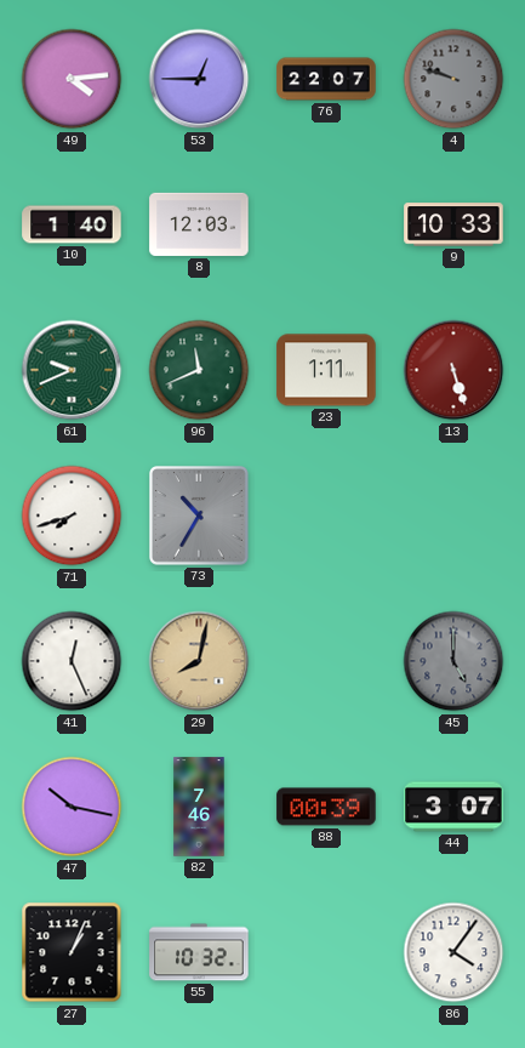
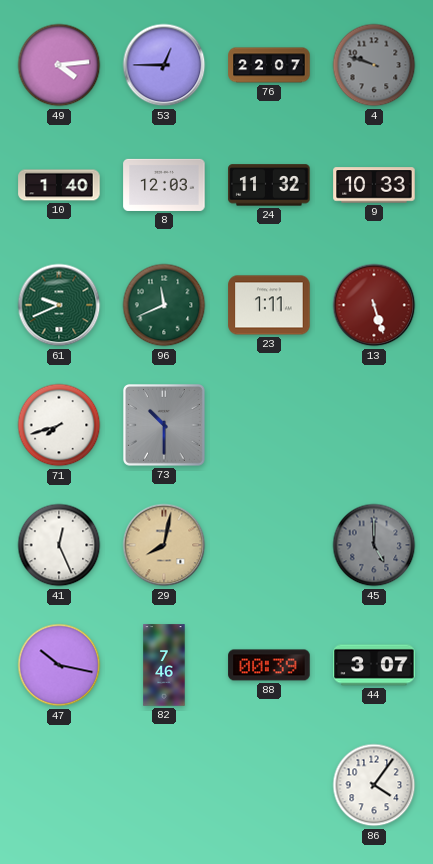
24: none -> 11:32
73: 10:35 -> 10:30
27: 1:04 -> none
55: 10:32 -> none
